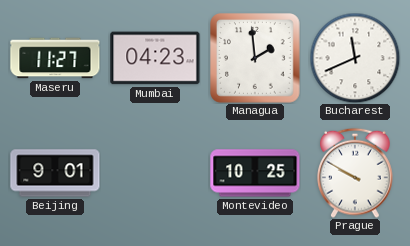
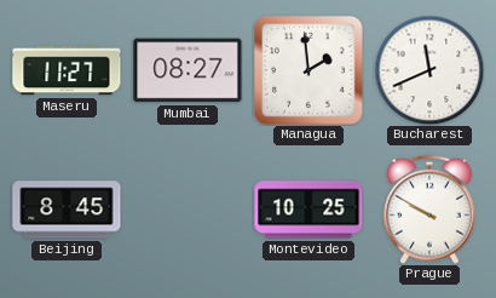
Mumbai: 04:23 -> 08:27
Beijing: 9:01 -> 8:45
